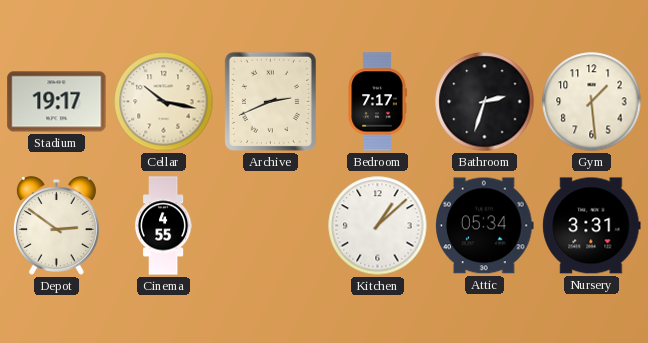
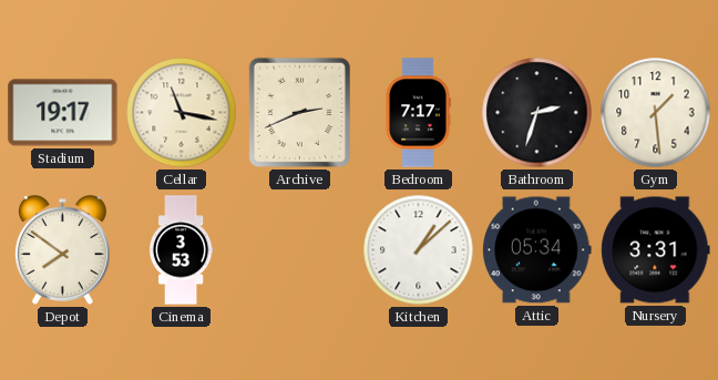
Cellar: 10:17 -> 11:17
Depot: 2:51 -> 7:51
Cinema: 4:55 -> 3:53
